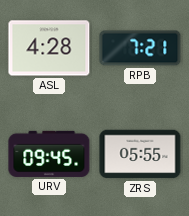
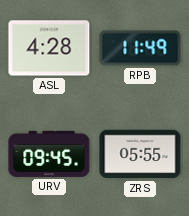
RPB: 7:21 -> 11:49
